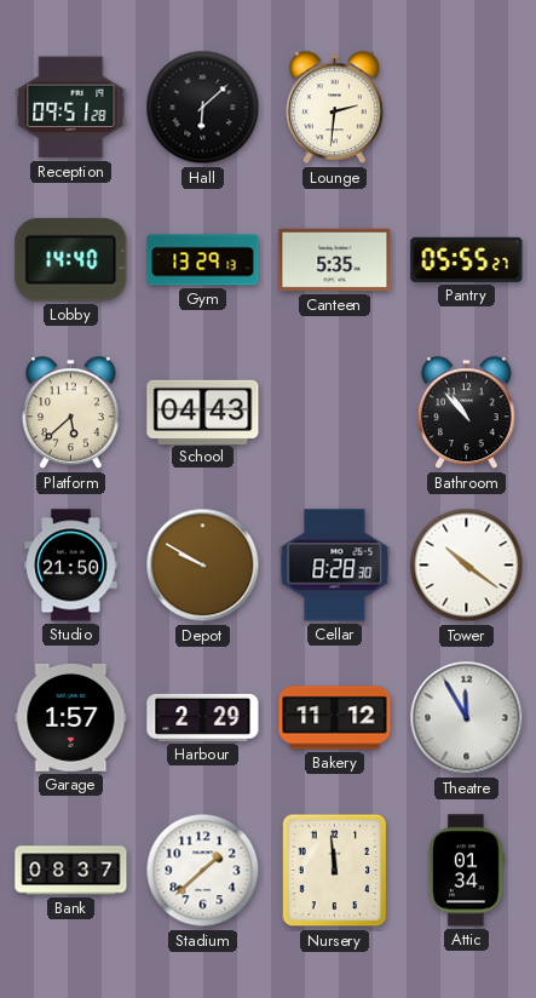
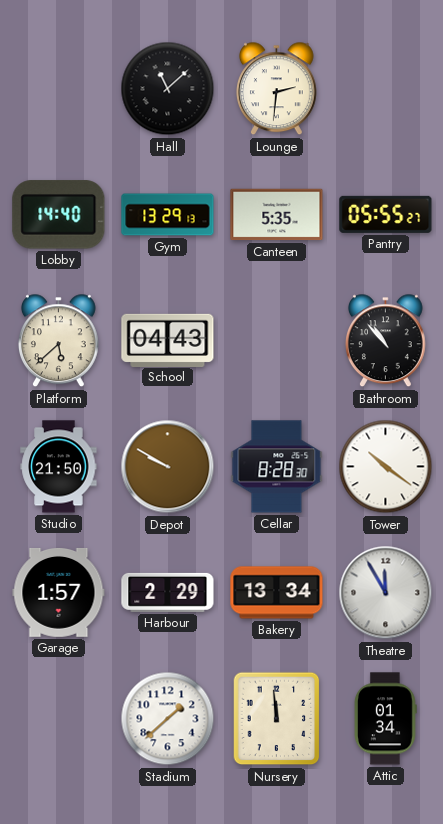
Reception: 09:51 -> none
Hall: 6:08 -> 11:08
Bakery: 11:12 -> 13:34
Bank: 08:37 -> none
